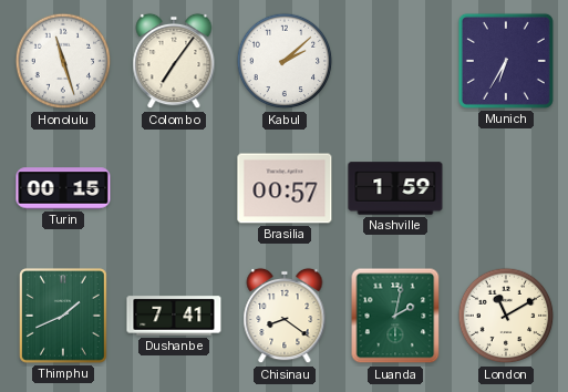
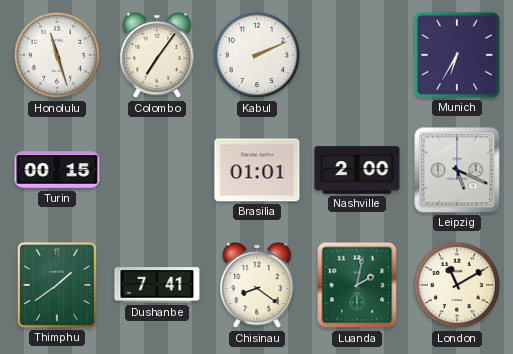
Kabul: 2:08 -> 2:11
Brasilia: 00:57 -> 01:01
Nashville: 1:59 -> 2:00
Leipzig: none -> 5:19
Thimphu: 1:41 -> 1:39
